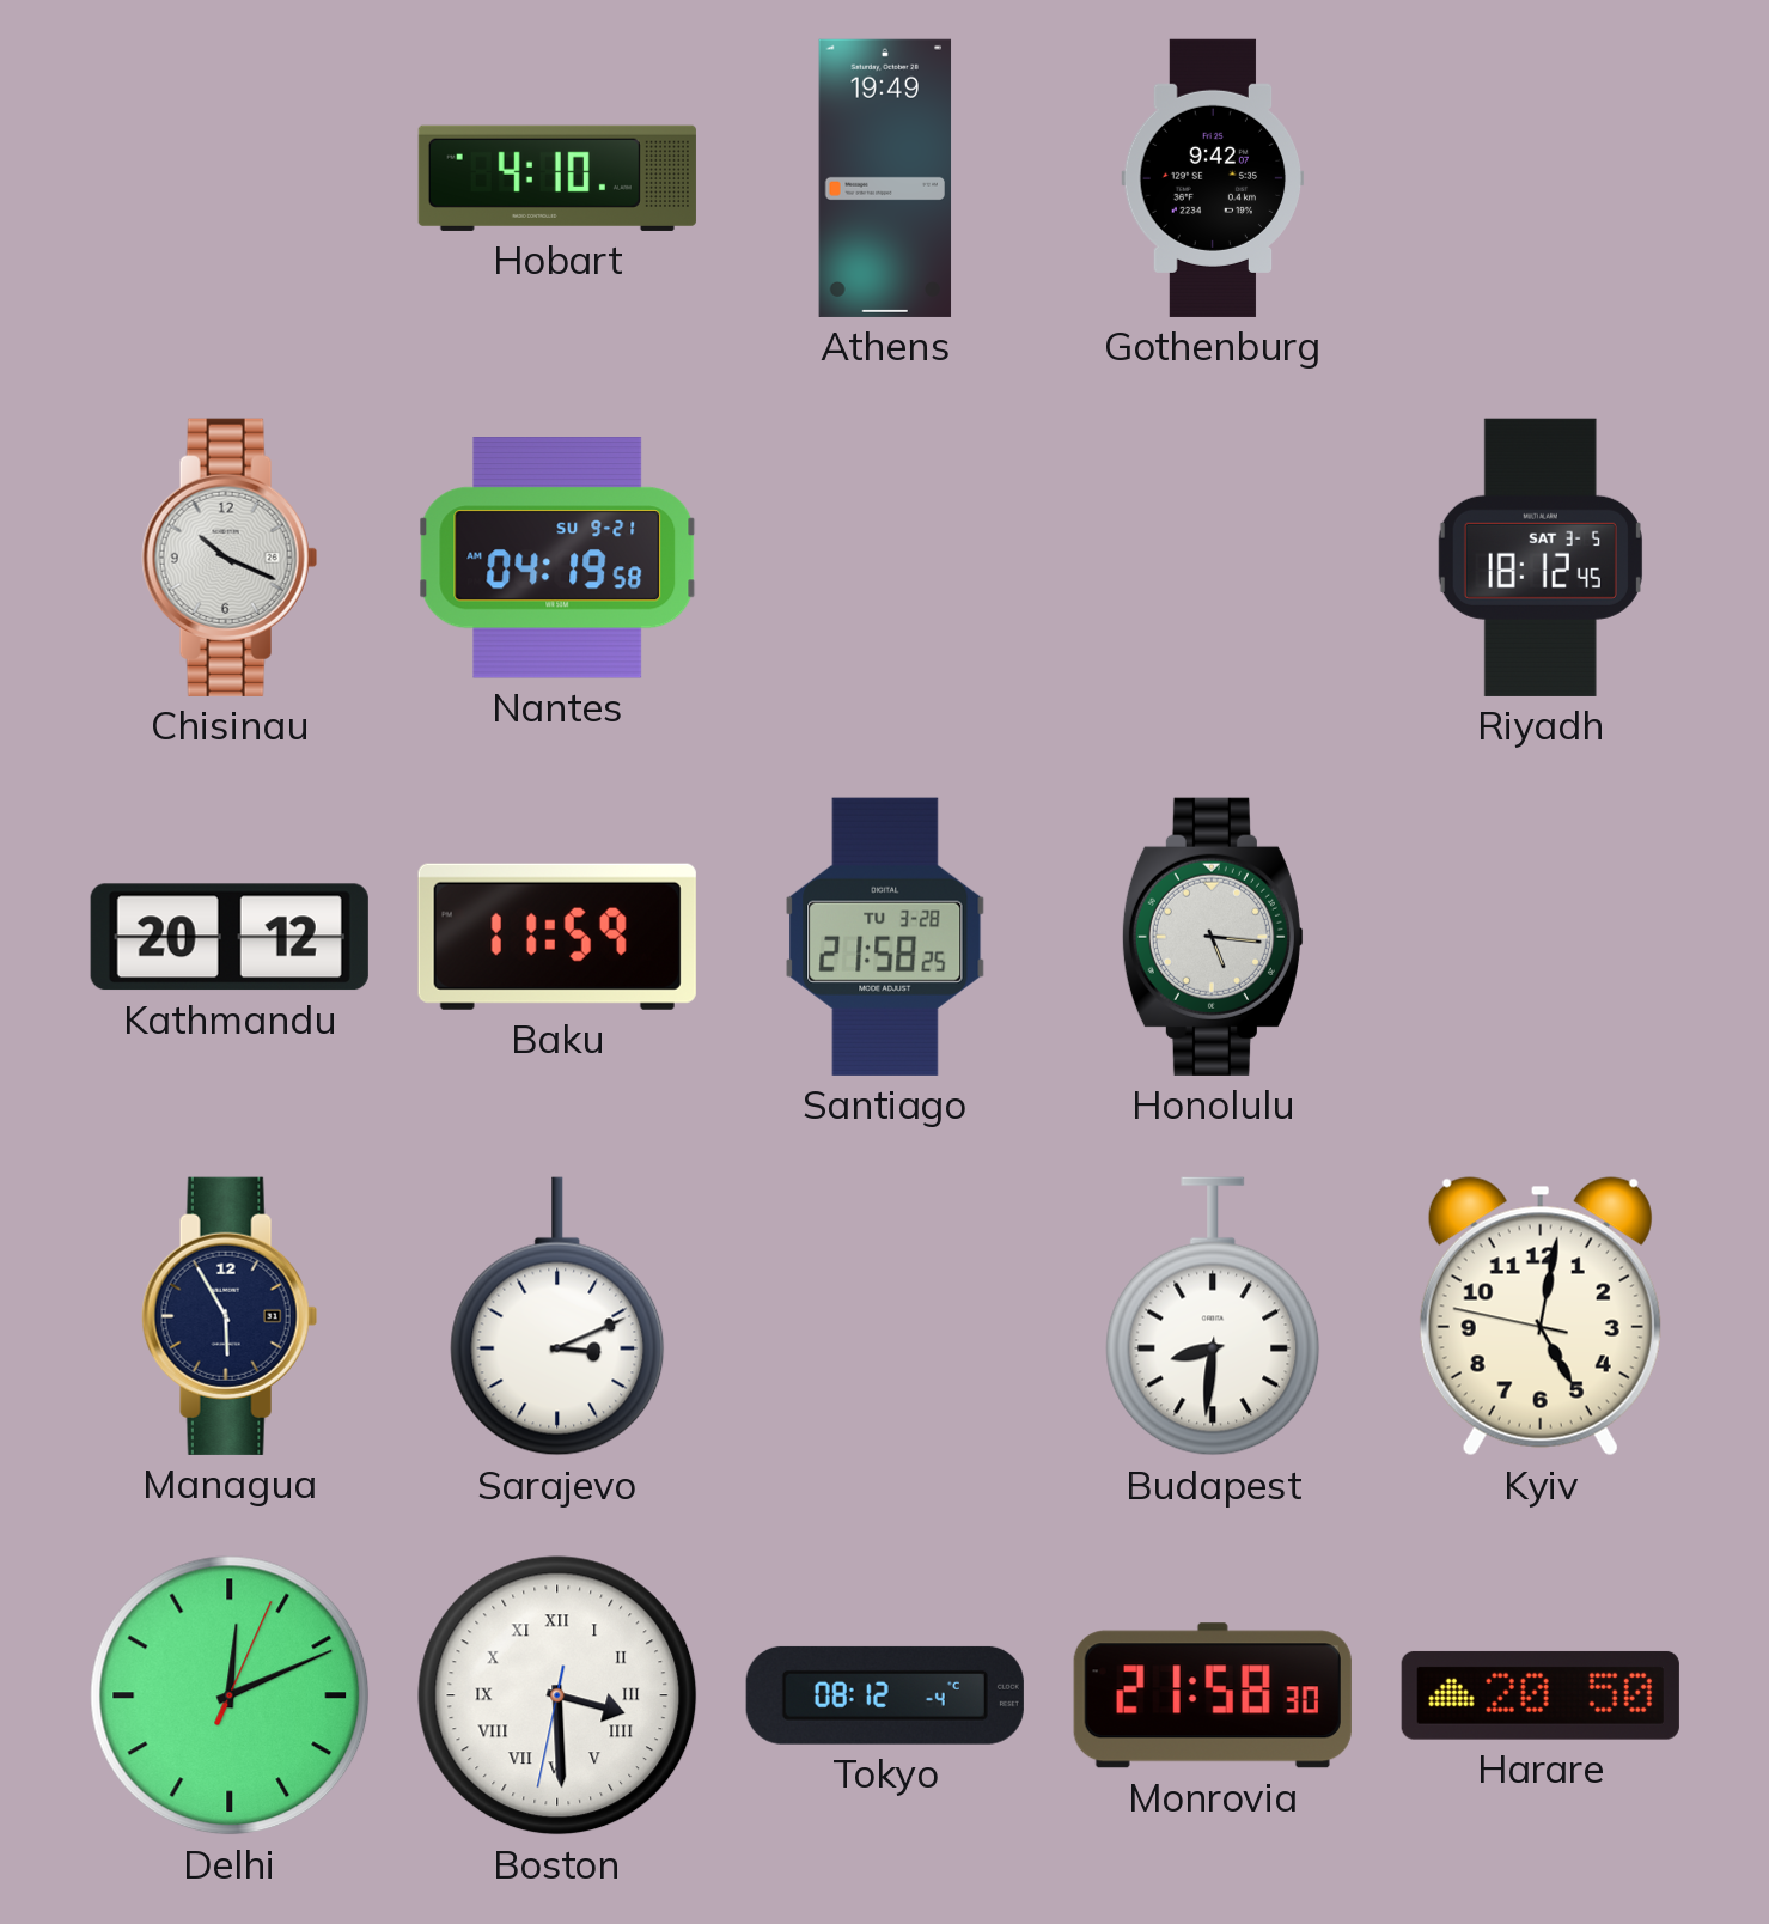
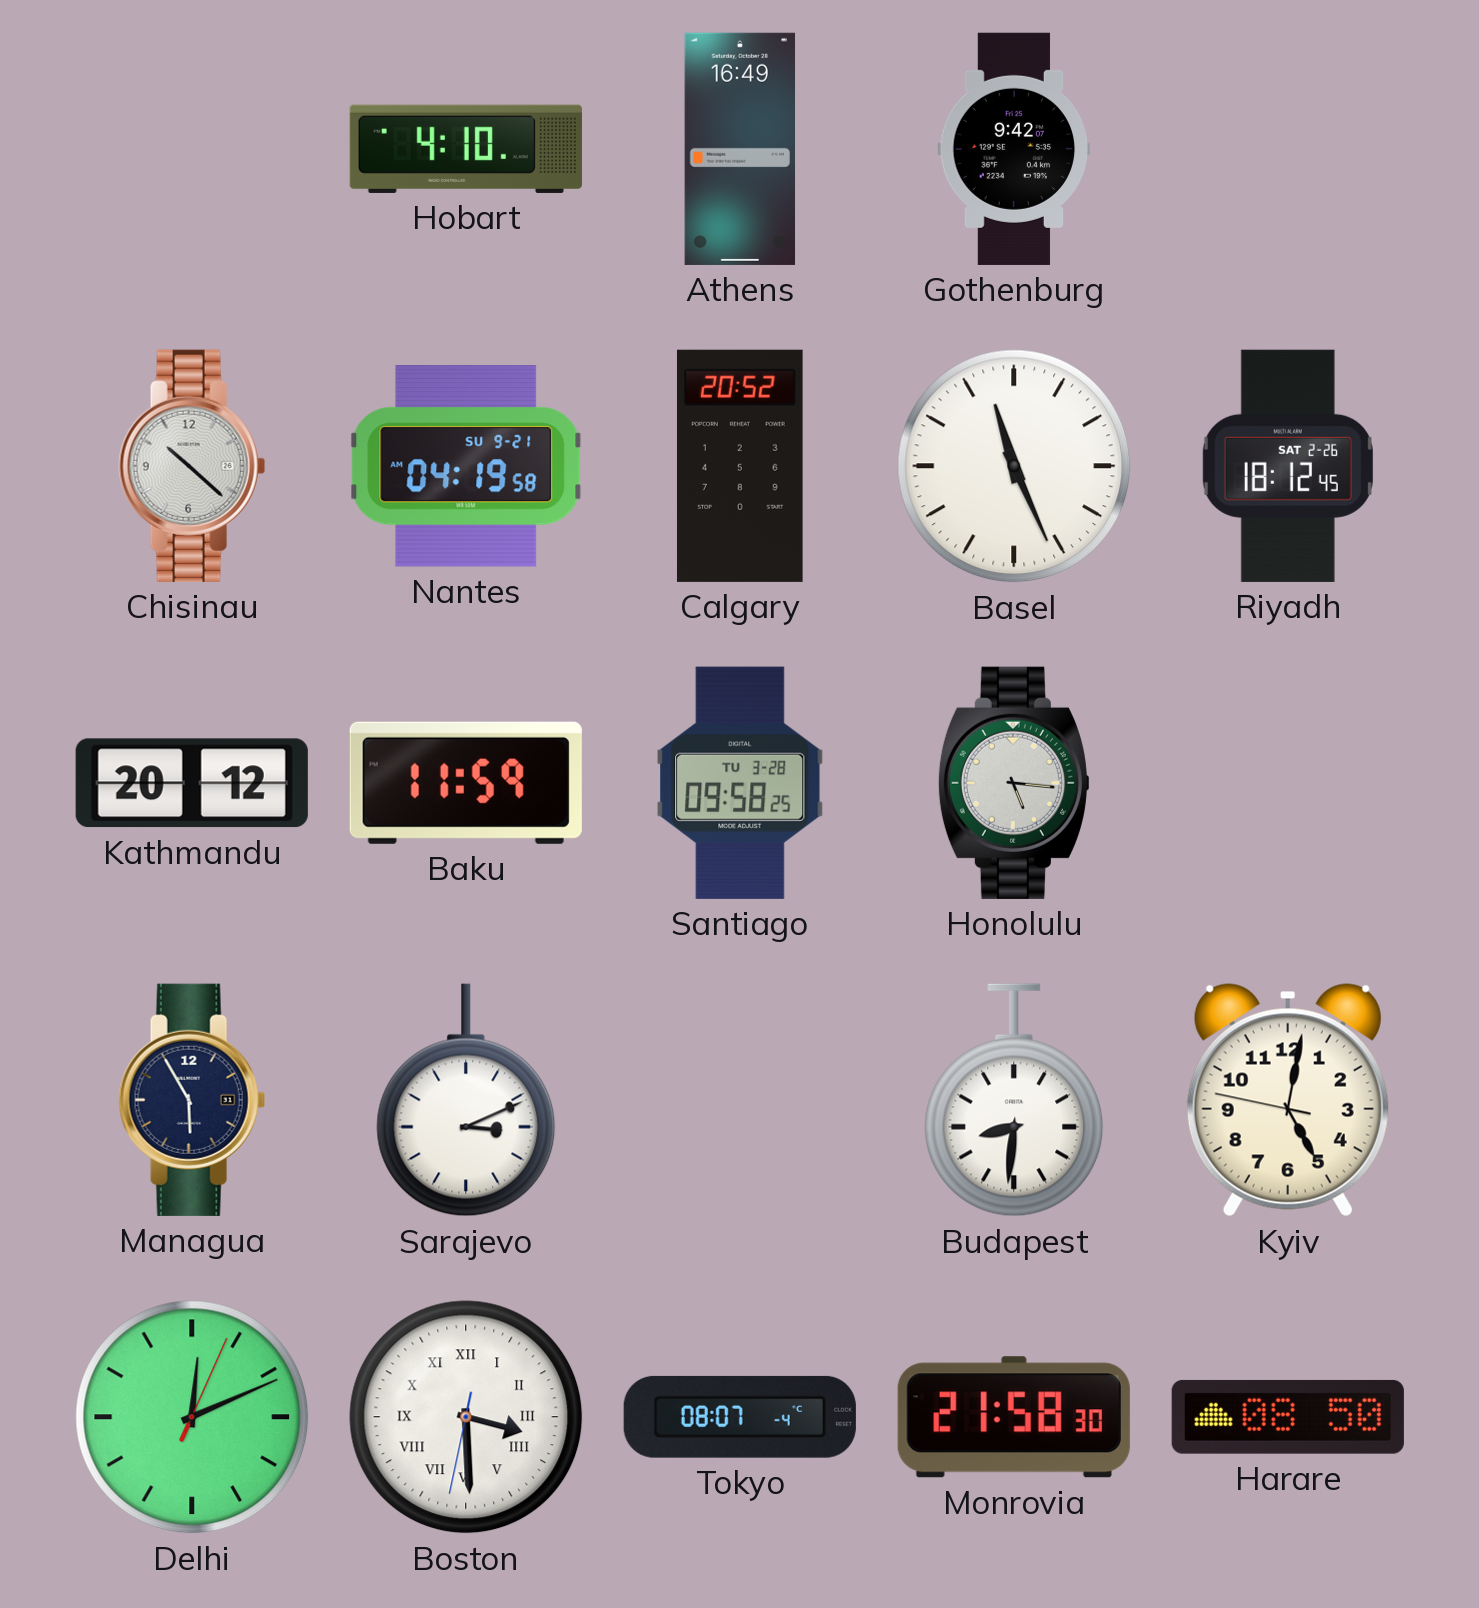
Athens: 19:49 -> 16:49
Chisinau: 10:19 -> 10:22
Calgary: none -> 20:52
Basel: none -> 11:26
Riyadh date: SAT 3-5 -> SAT 2-26
Santiago: 21:58 -> 09:58
Tokyo: 08:12 -> 08:07
Harare: 20:50 -> 08:50
